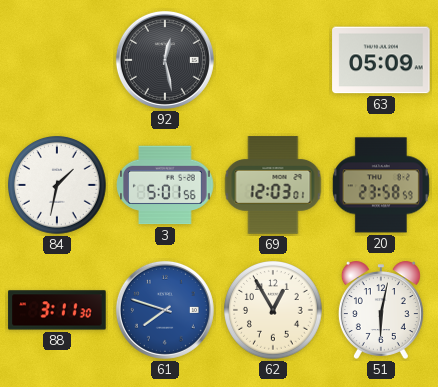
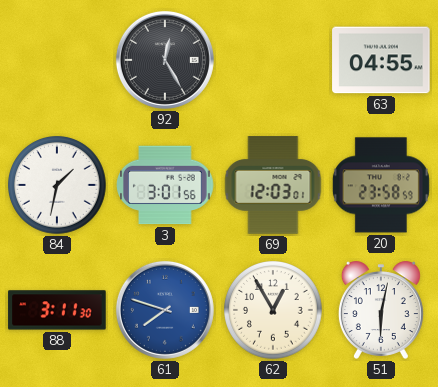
92: 12:28 -> 12:25
63: 05:09 -> 04:55
3: 5:01 -> 3:01
